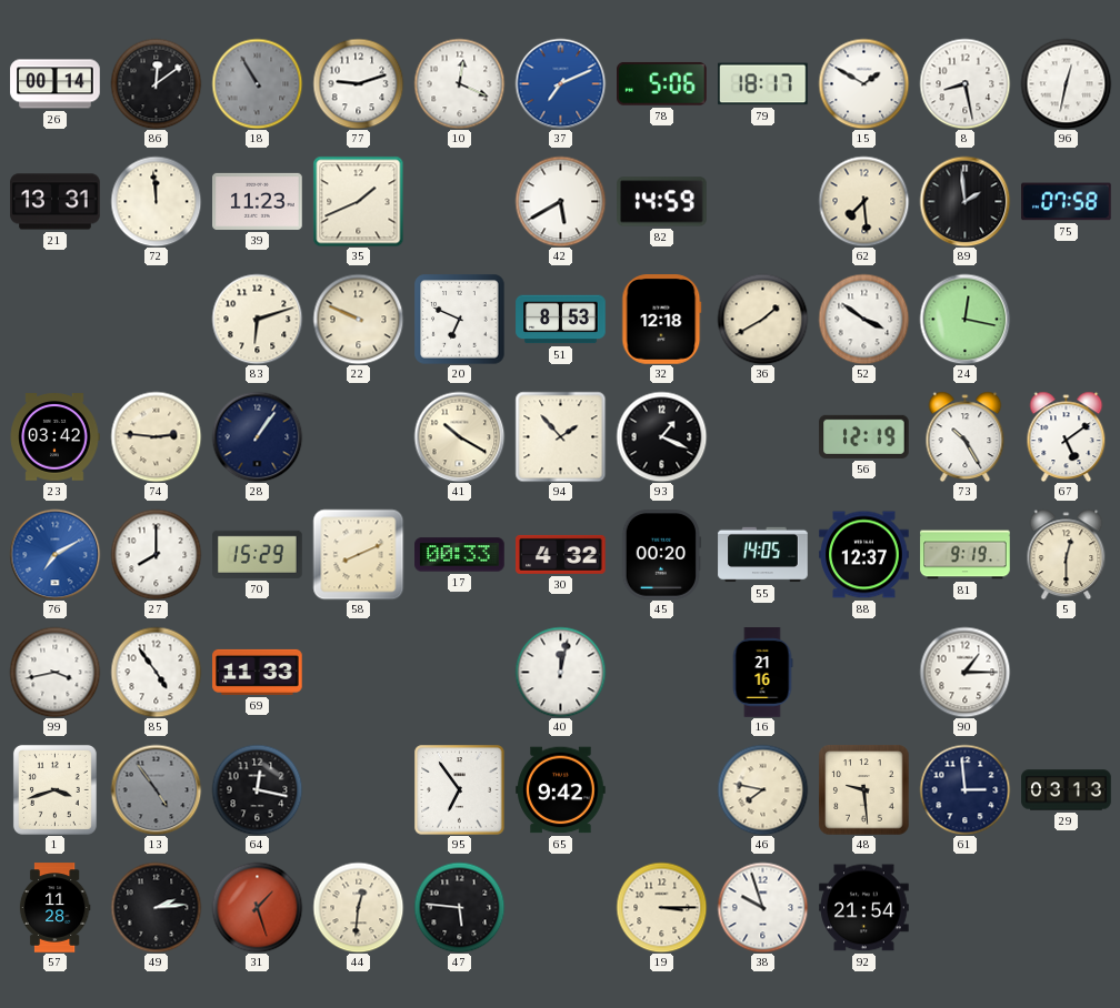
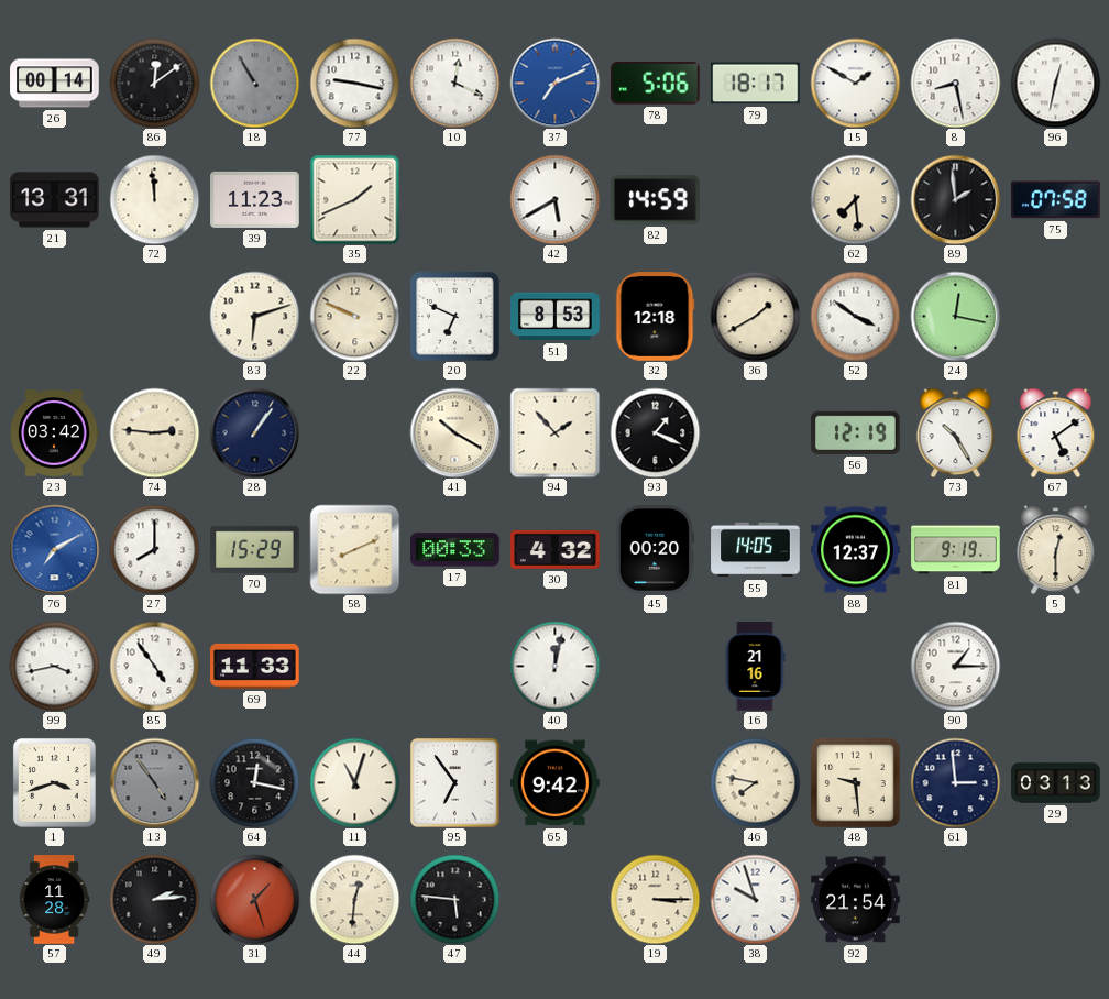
77: 9:12 -> 9:17
11: none -> 11:03
